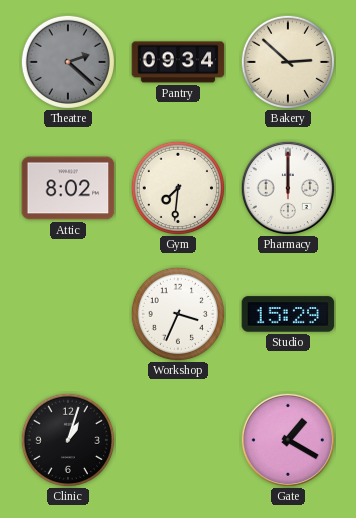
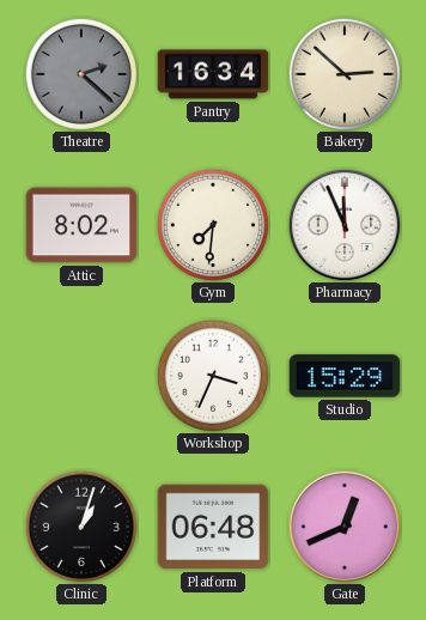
Pantry: 09:34 -> 16:34
Pharmacy: 12:00 -> 11:56
Platform: none -> 06:48
Gate: 1:20 -> 12:41
